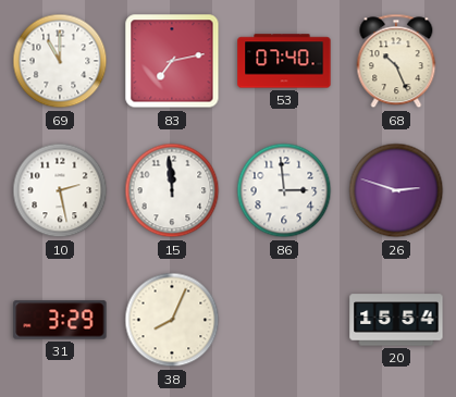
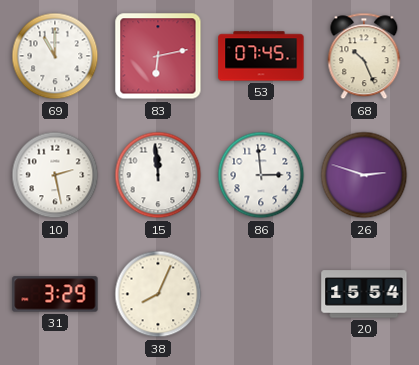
83: 7:13 -> 6:13
53: 07:40 -> 07:45
